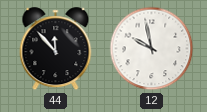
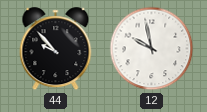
44: 11:53 -> 9:53
